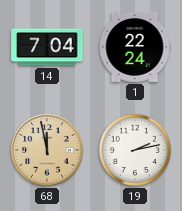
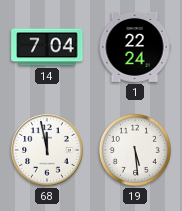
68 dial: champagne -> white
19: 2:13 -> 5:29
